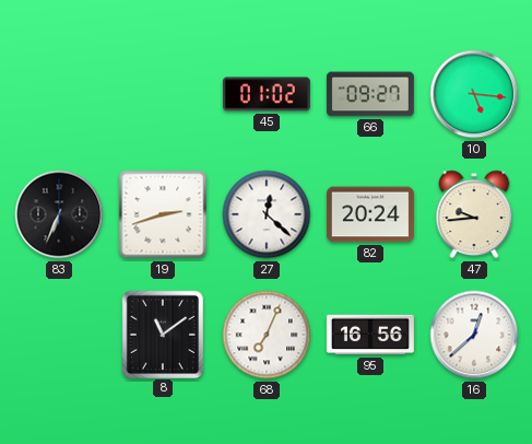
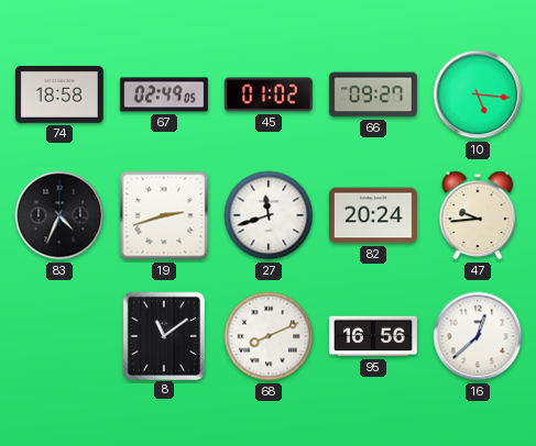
74: none -> 18:58
67: none -> 02:49
83: 6:34 -> 4:34
27: 12:22 -> 11:42
68: 7:04 -> 8:11
